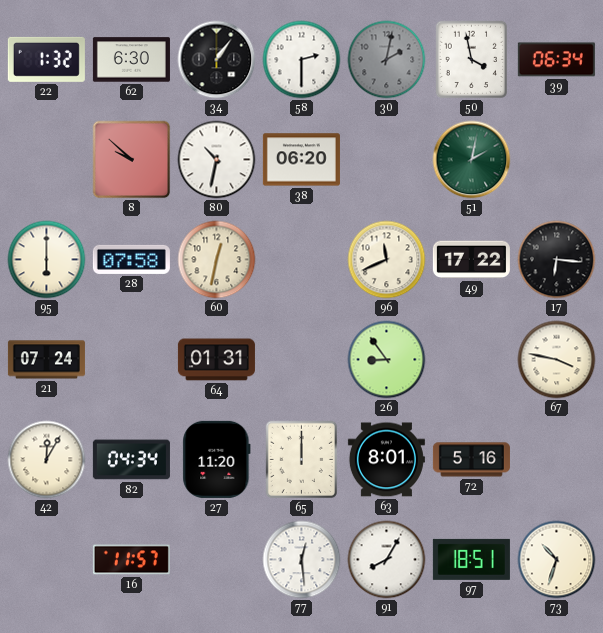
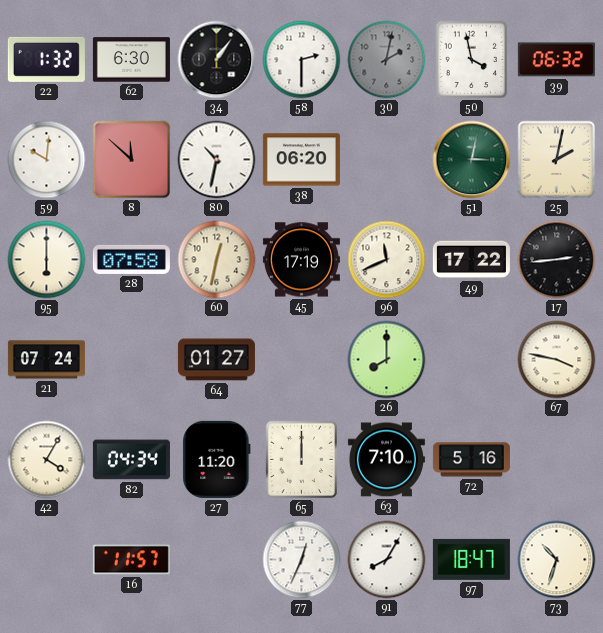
39: 06:34 -> 06:32
59: none -> 10:01
8: 9:52 -> 11:52
51: 2:02 -> 3:02
25: none -> 2:02
45: none -> 17:19
17: 6:16 -> 2:44
64: 01:31 -> 01:27
26: 8:54 -> 8:00
42: 12:05 -> 4:05
63: 8:01 -> 7:10
77: 12:29 -> 12:34
97: 18:51 -> 18:47
